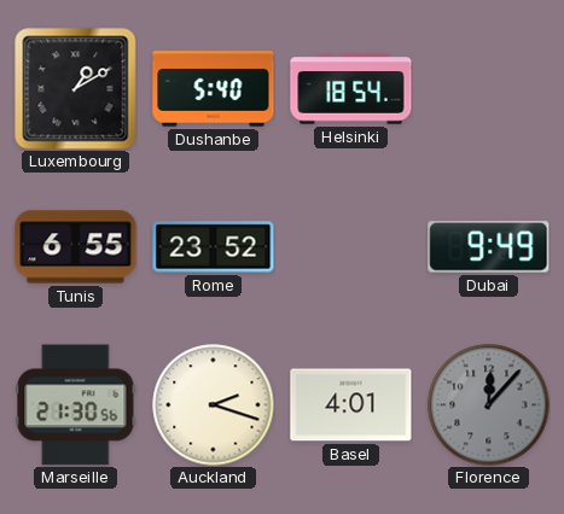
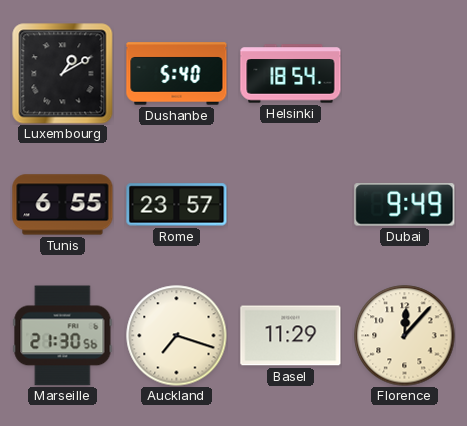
Rome: 23:52 -> 23:57
Auckland: 2:18 -> 7:18
Basel: 4:01 -> 11:29
Florence dial: grey -> cream
